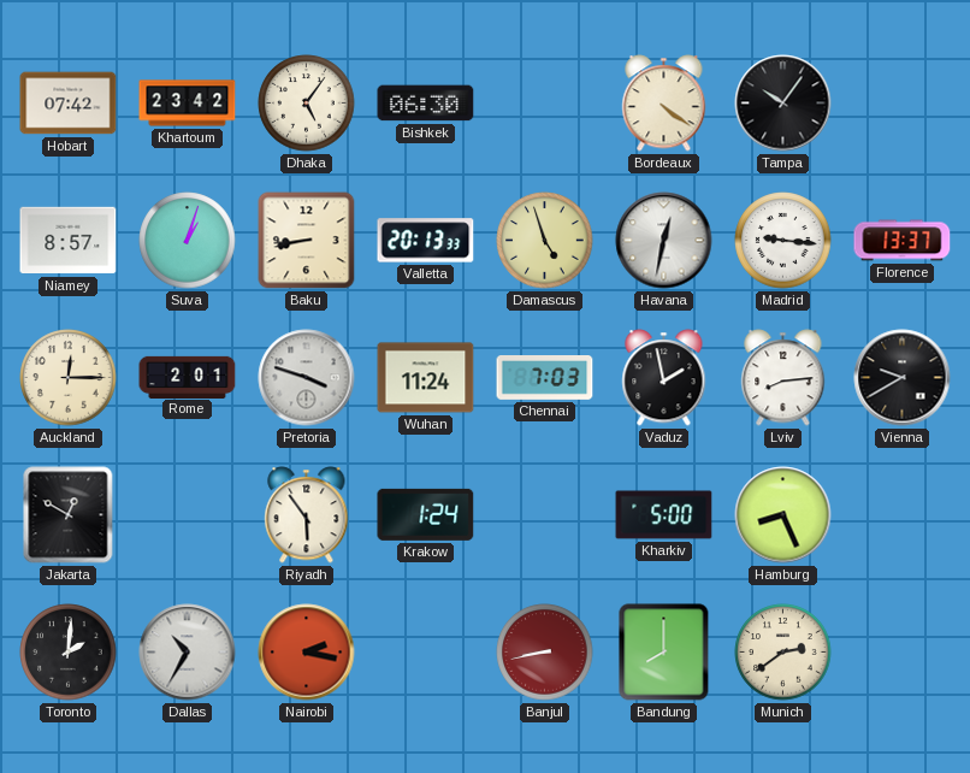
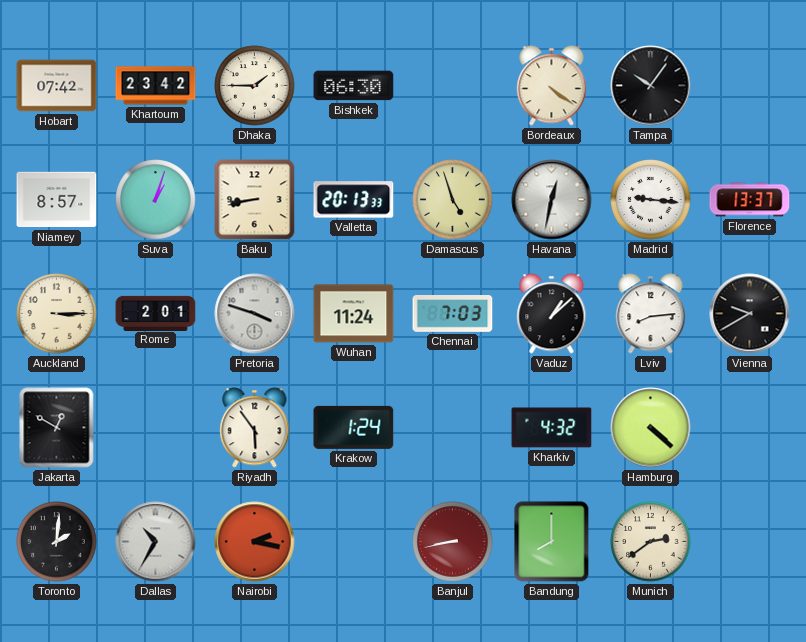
Dhaka: 5:06 -> 1:45
Auckland: 12:15 -> 3:15
Vaduz: 1:58 -> 1:08
Kharkiv: 5:00 -> 4:32
Hamburg: 8:26 -> 4:22
